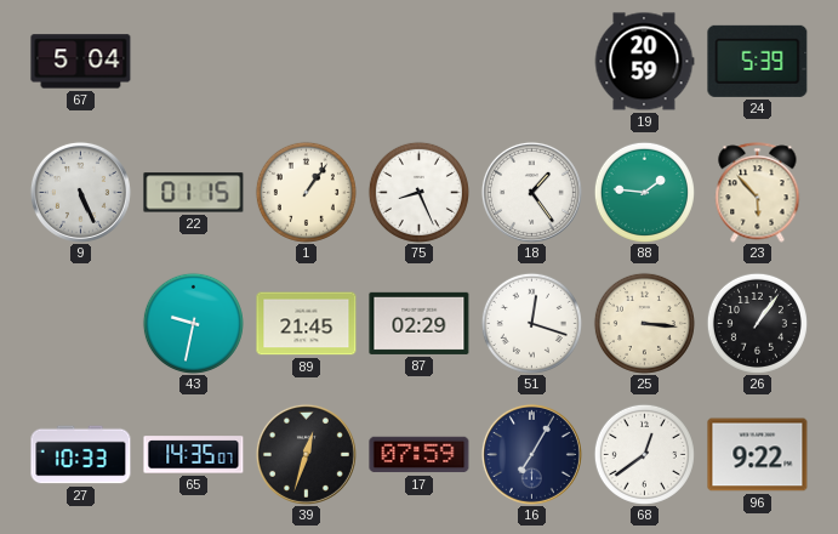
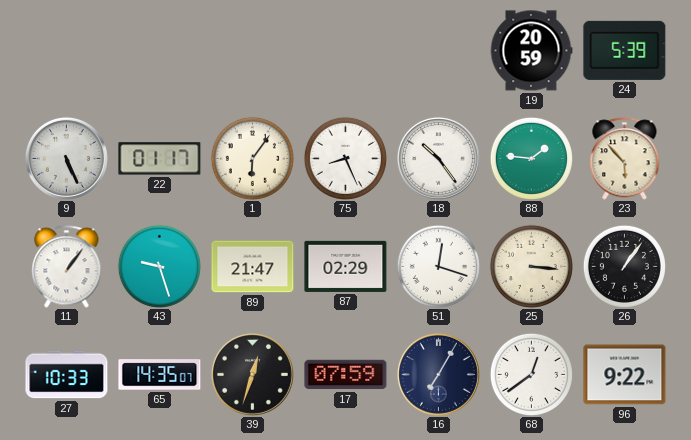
67: 5:04 -> none
22: 01:15 -> 01:17
1: 1:06 -> 6:06
18: 1:24 -> 10:24
11: none -> 1:06
43: 9:32 -> 9:27
89: 21:45 -> 21:47
